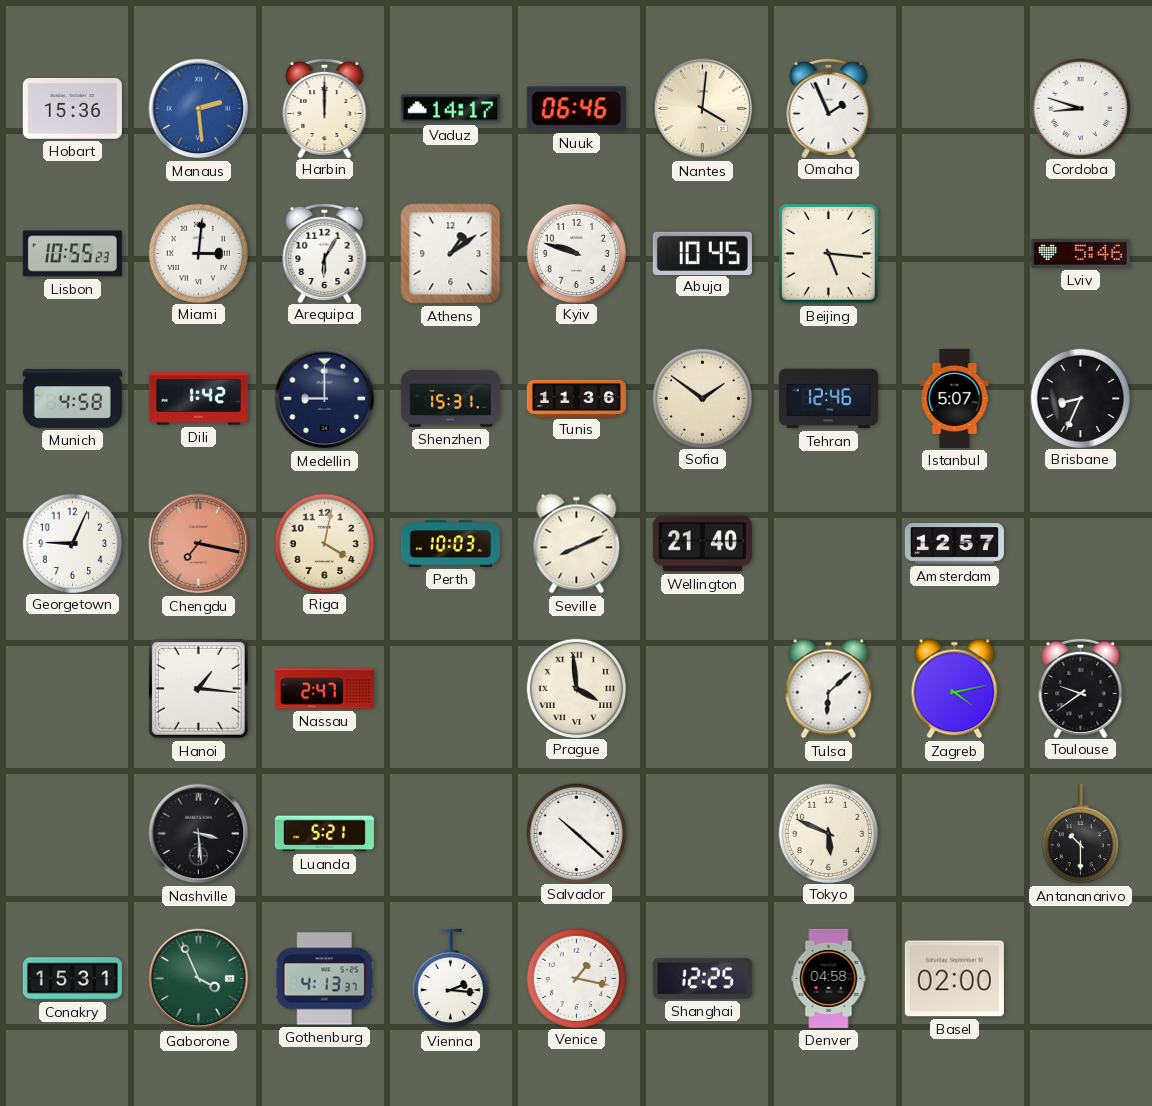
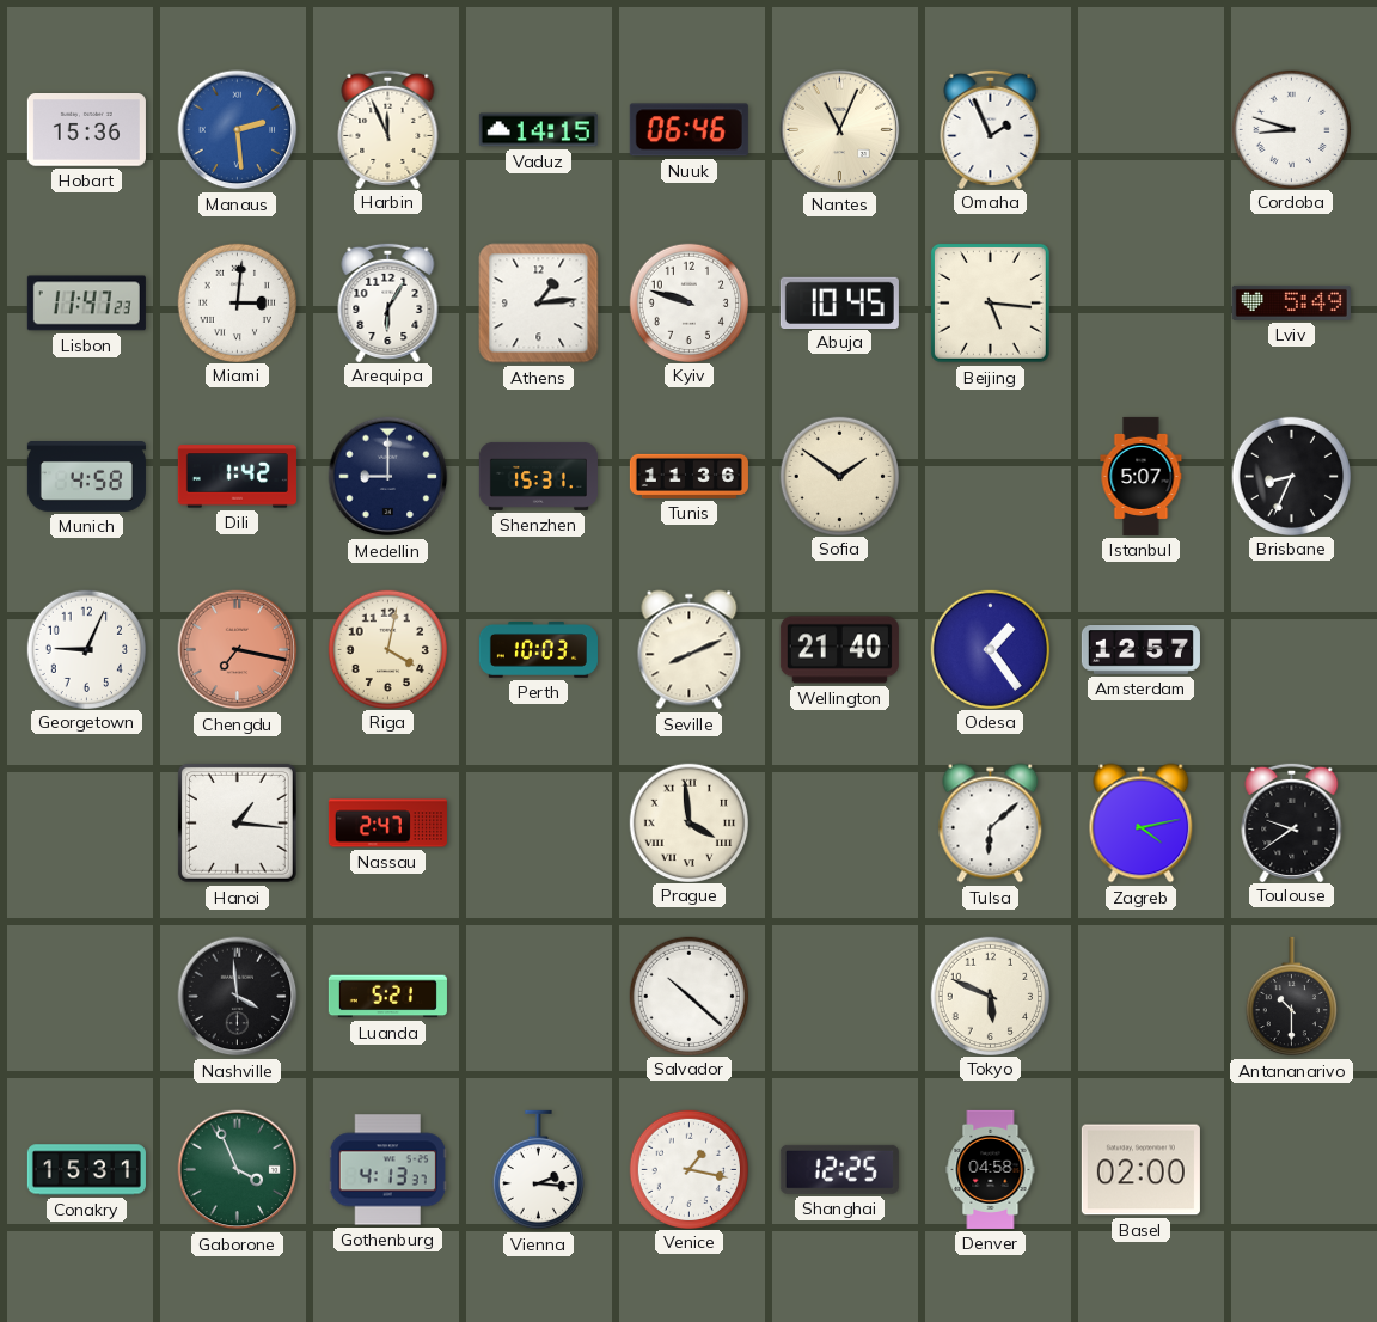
Harbin: 12:00 -> 11:56
Vaduz: 14:17 -> 14:15
Nantes: 4:01 -> 11:04
Lisbon: 10:55 -> 11:47
Athens: 1:09 -> 1:14
Lviv: 5:46 -> 5:49
Tehran: 12:46 -> none
Odesa: none -> 1:24
Nashville: 3:29 -> 3:59
